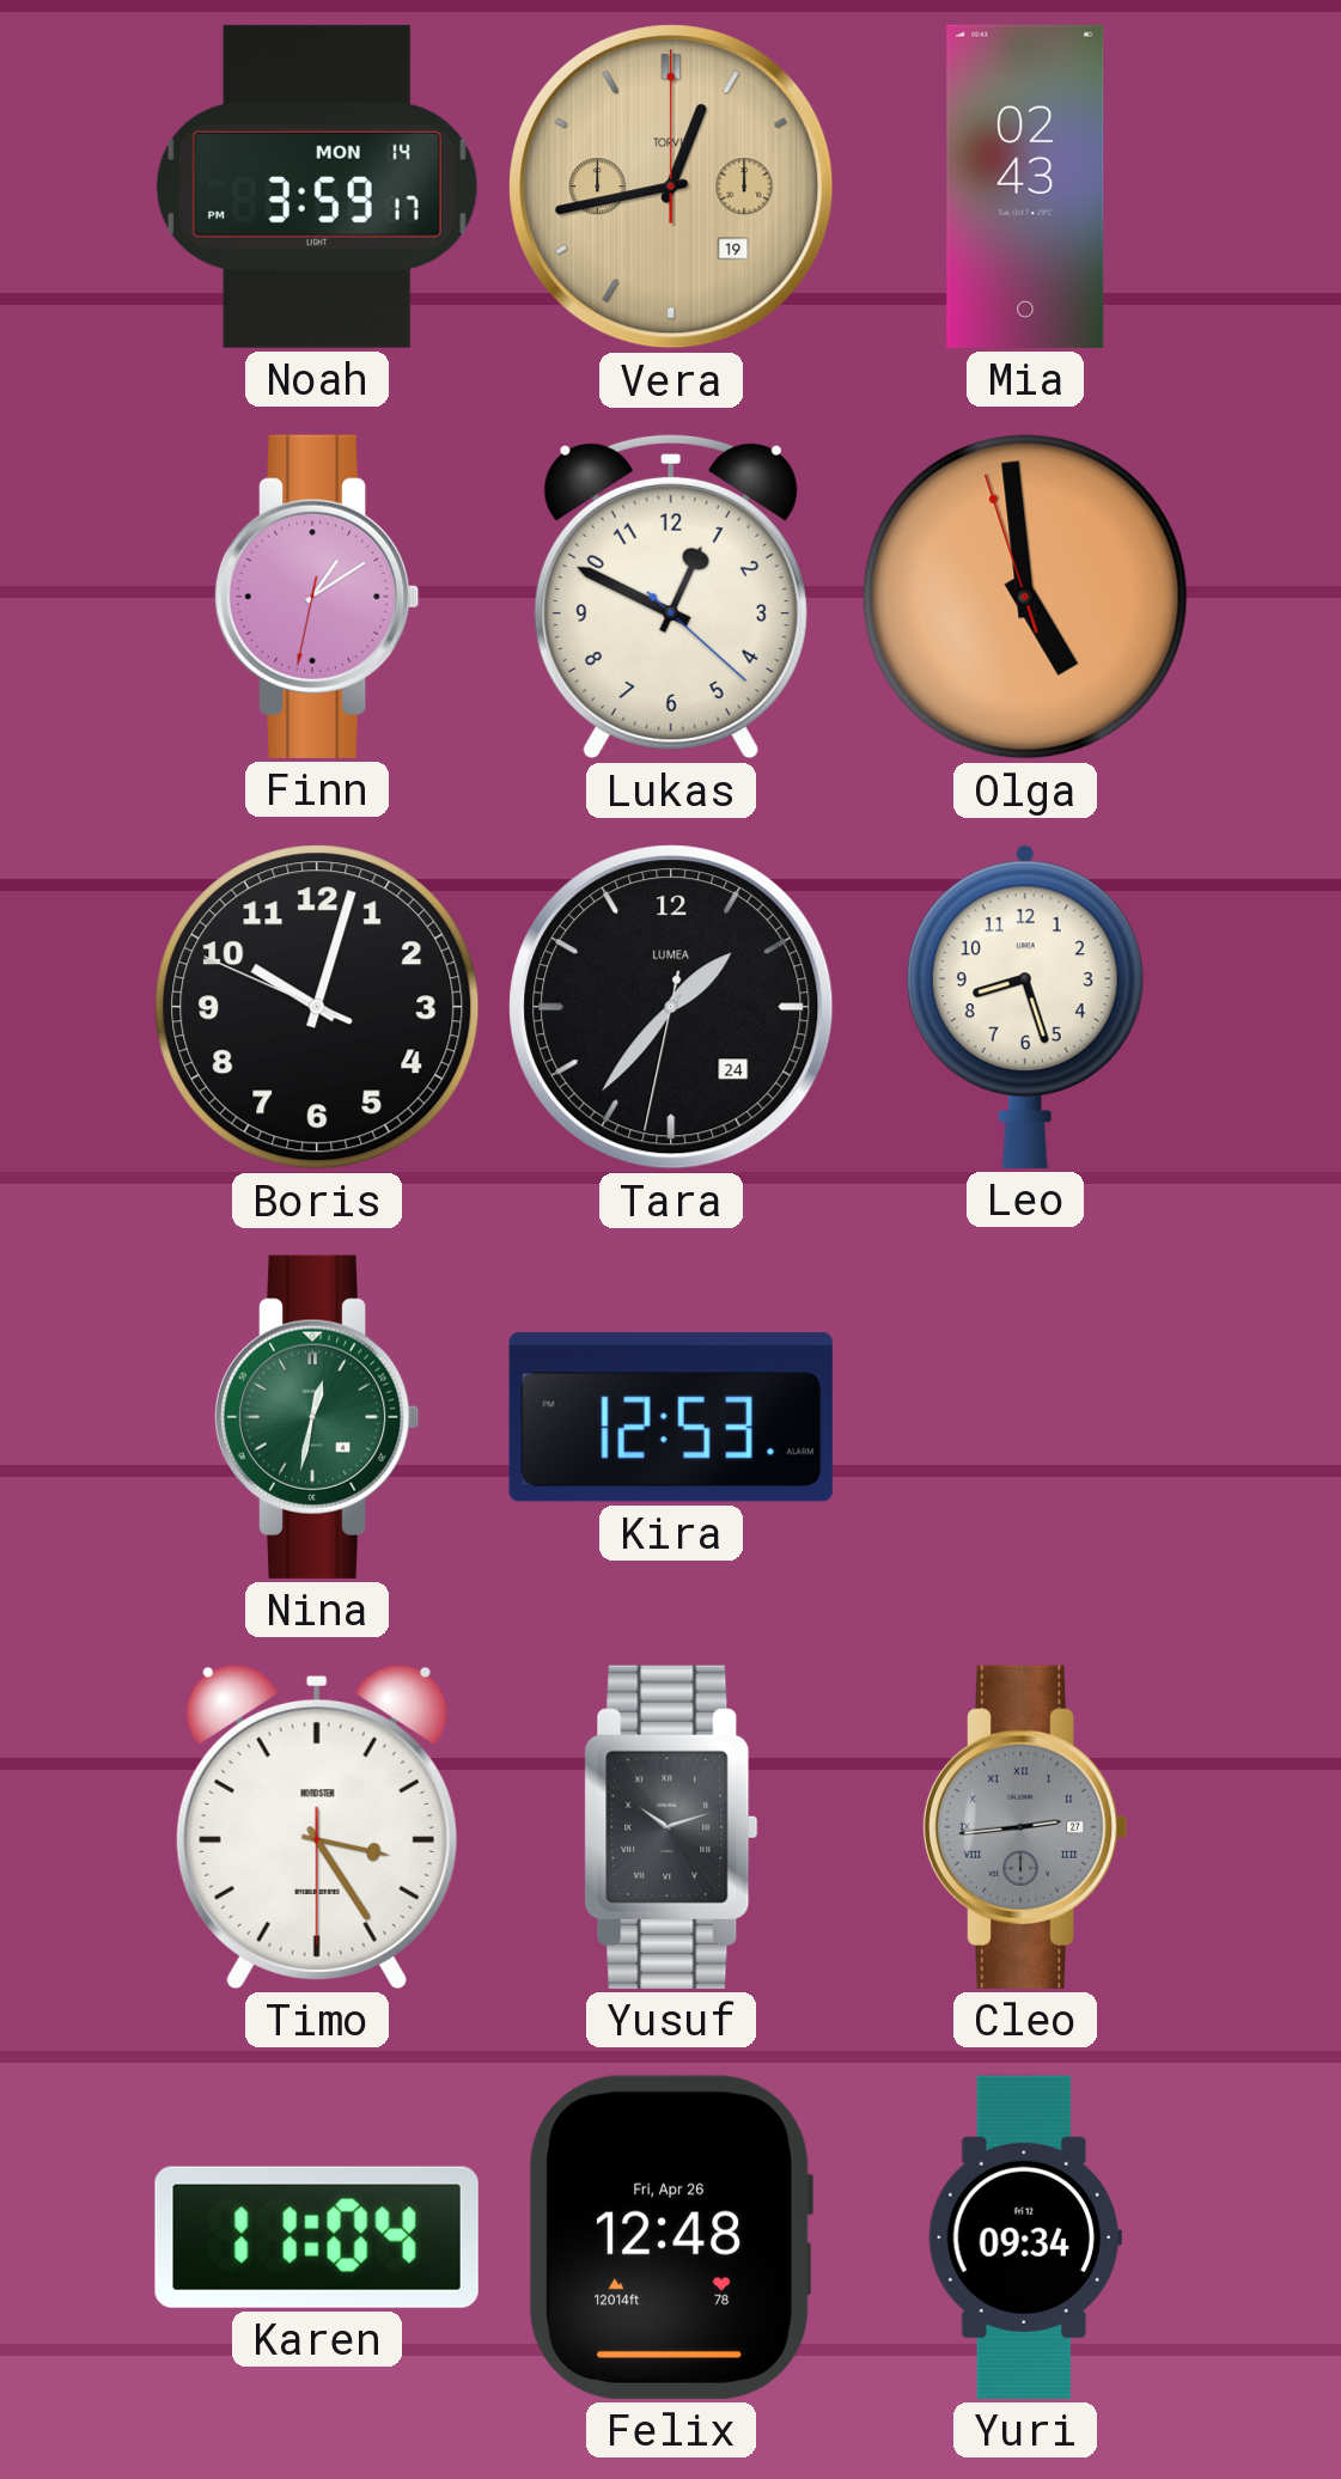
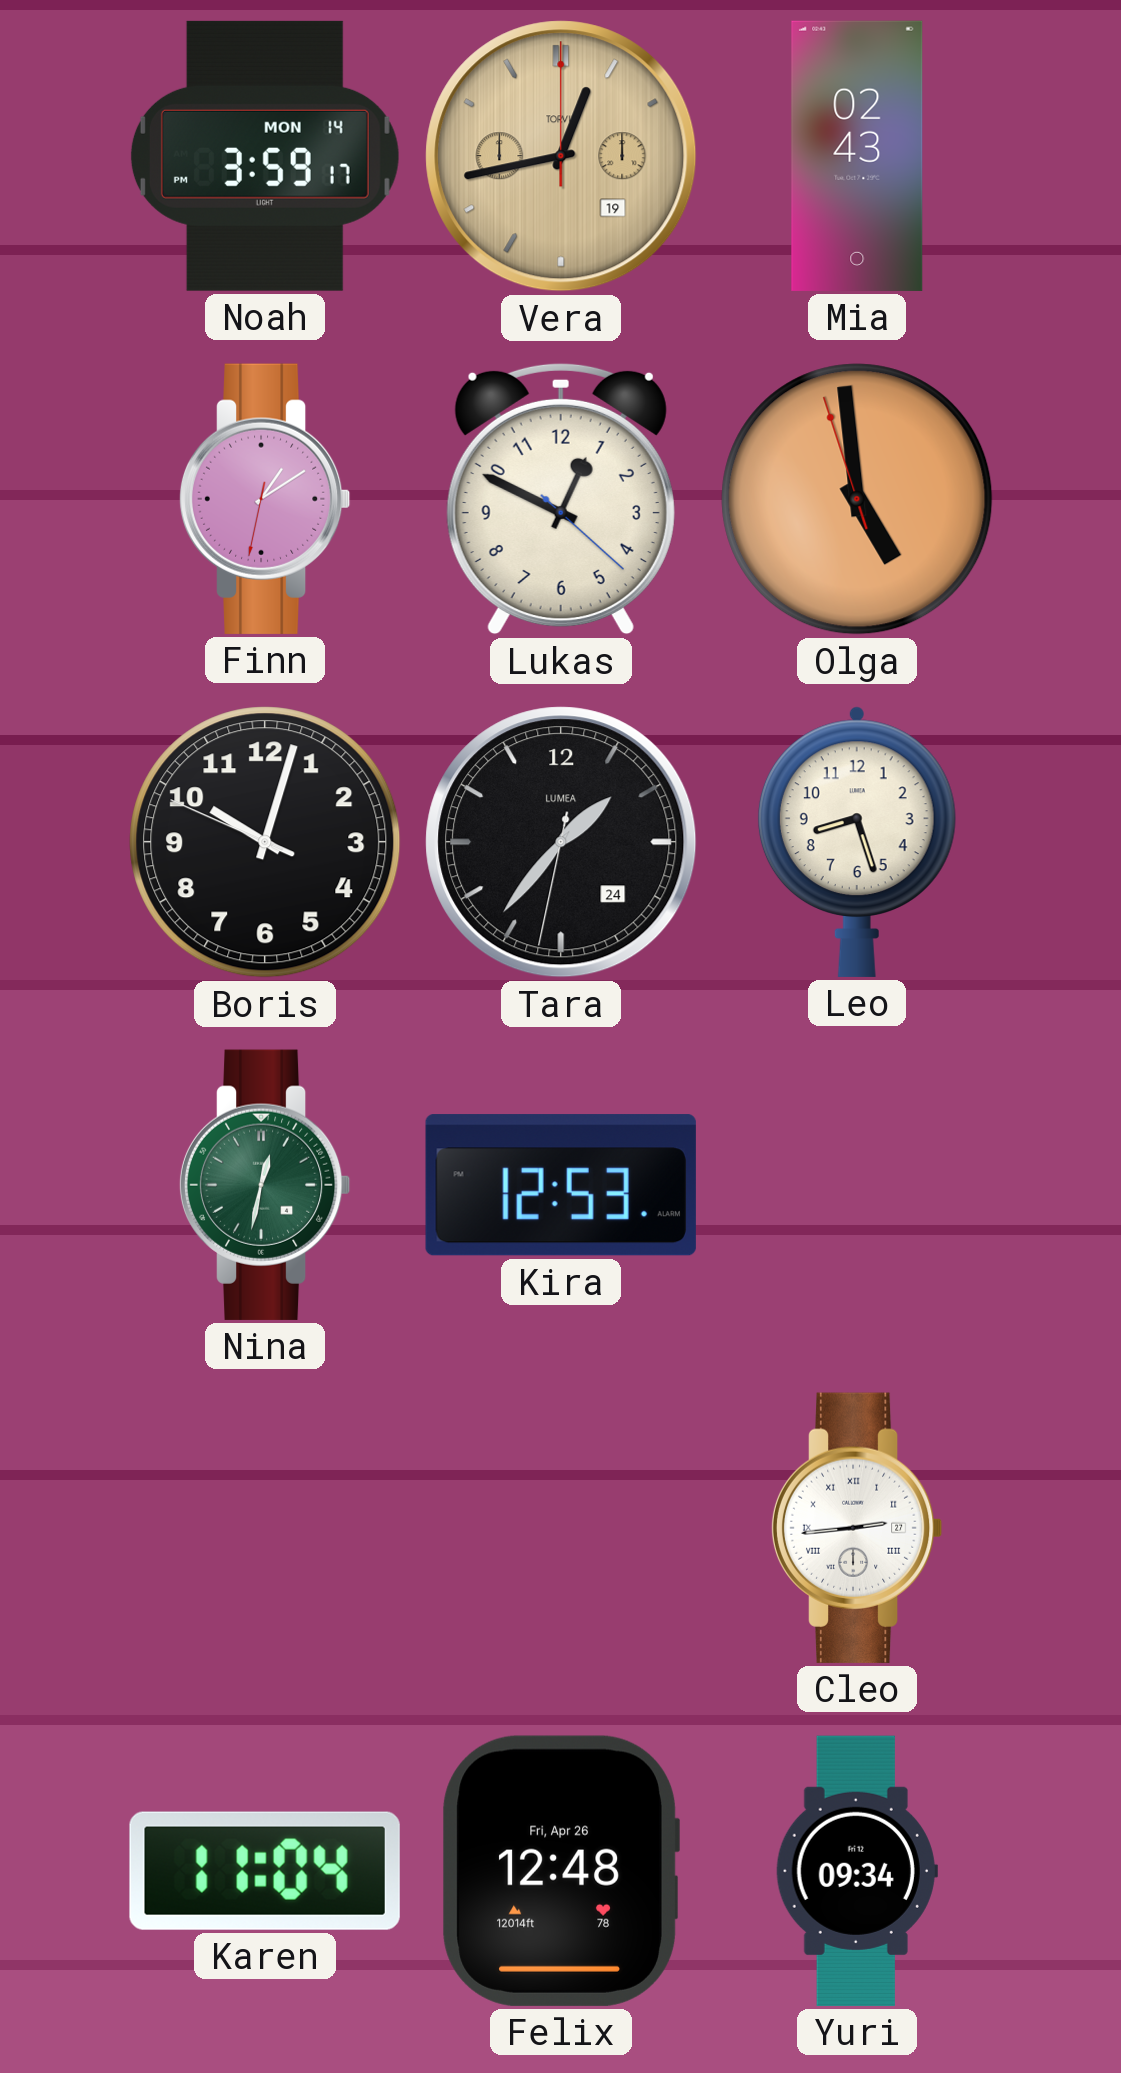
Timo: 3:24 -> none
Yusuf: 10:12 -> none
Cleo dial: grey -> white
